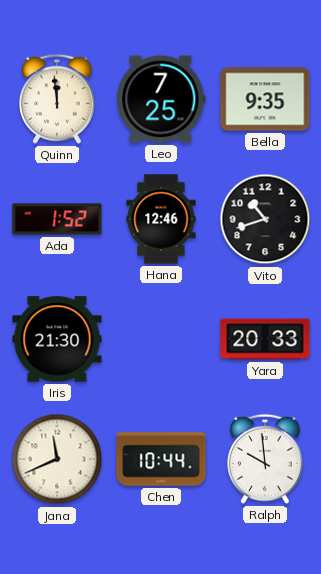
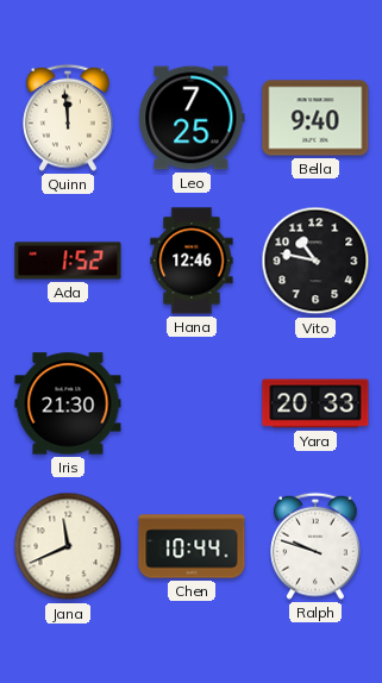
Bella: 9:35 -> 9:40
Vito: 10:42 -> 10:47
Ralph: 9:59 -> 9:48
